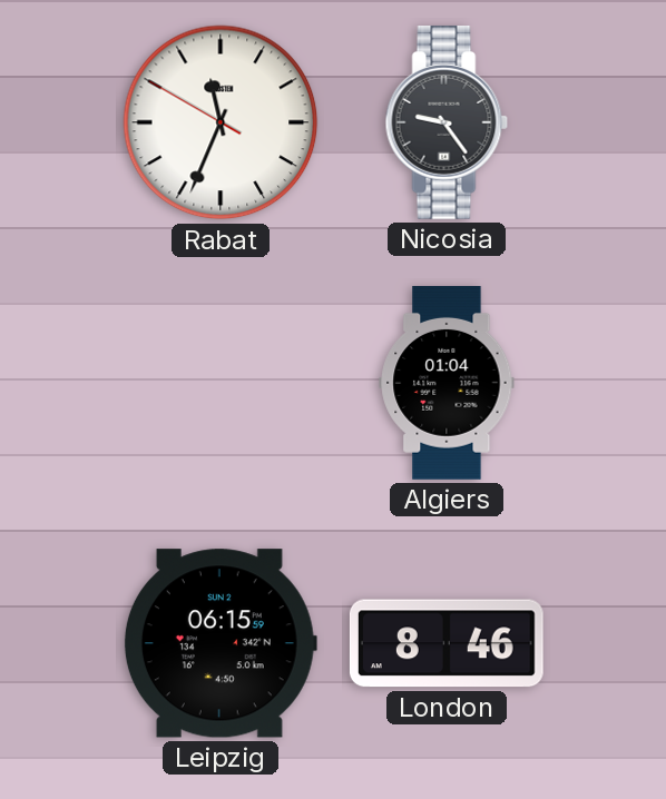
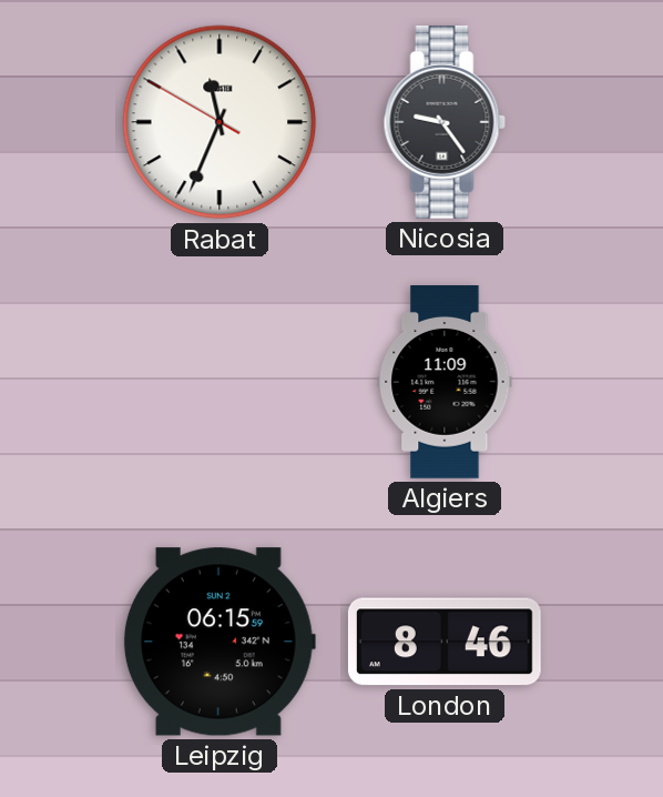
Algiers: 01:04 -> 11:09
